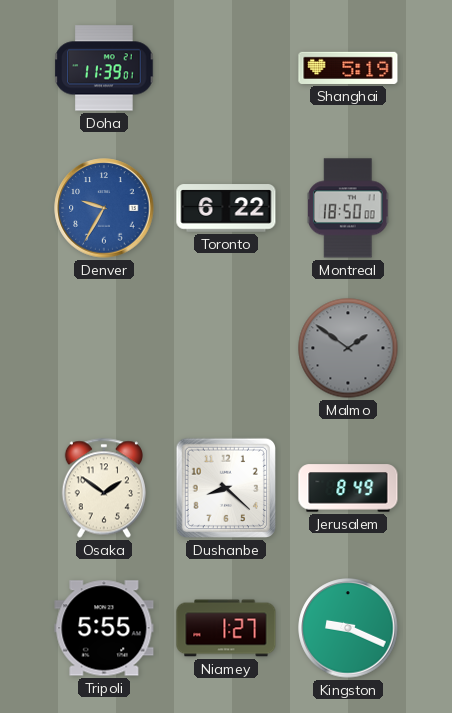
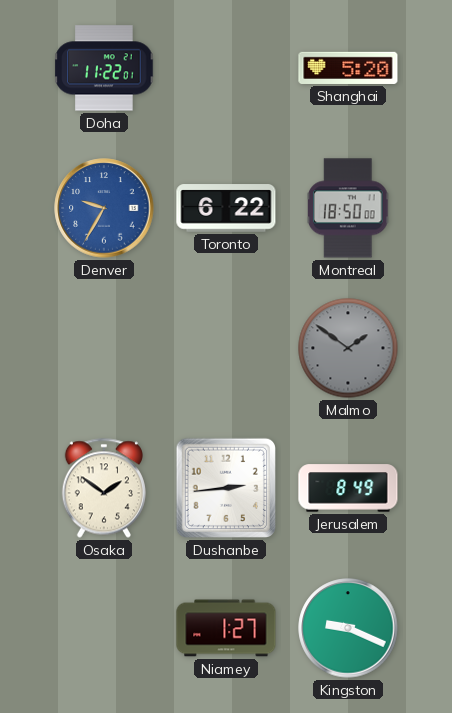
Doha: 11:39 -> 11:22
Shanghai: 5:19 -> 5:20
Dushanbe: 8:22 -> 2:44
Tripoli: 5:55 -> none
